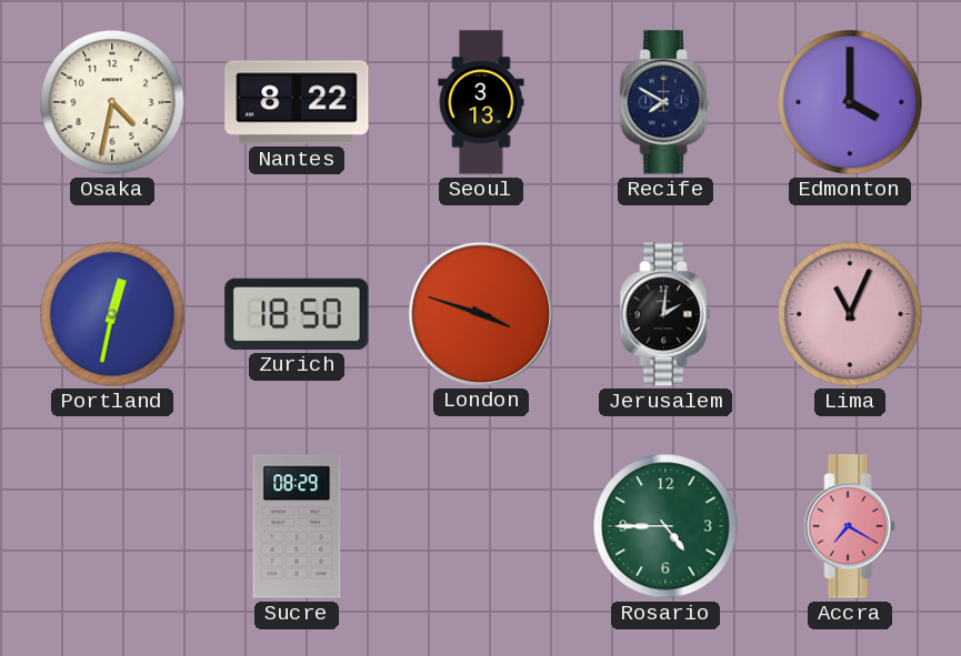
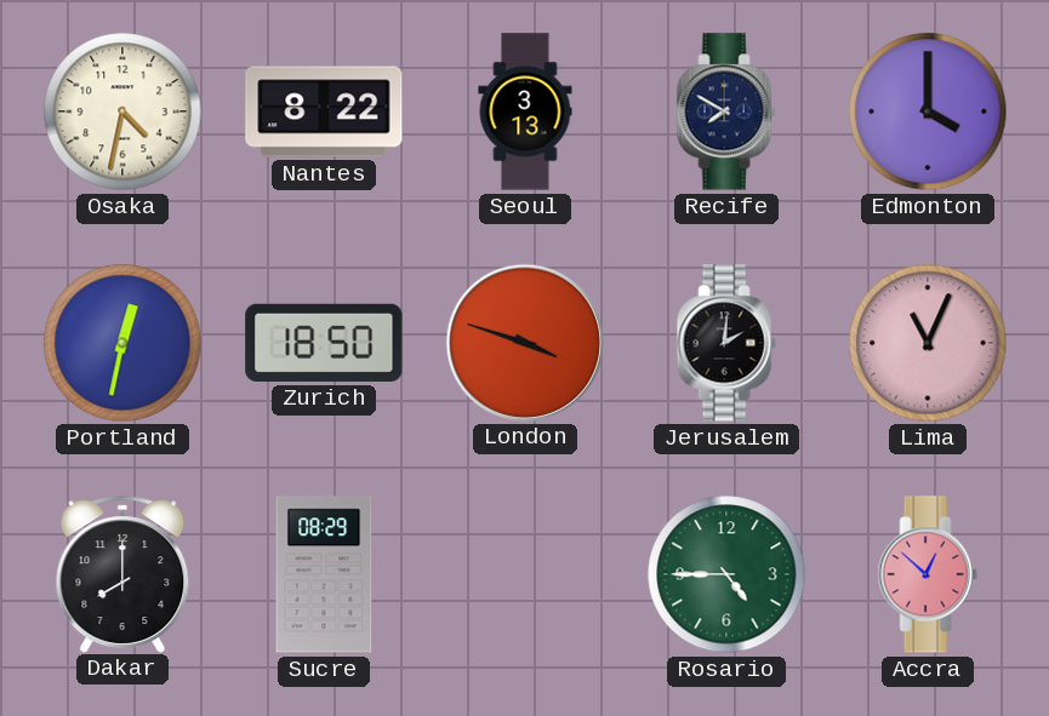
Dakar: none -> 8:00
Accra: 7:20 -> 12:52
